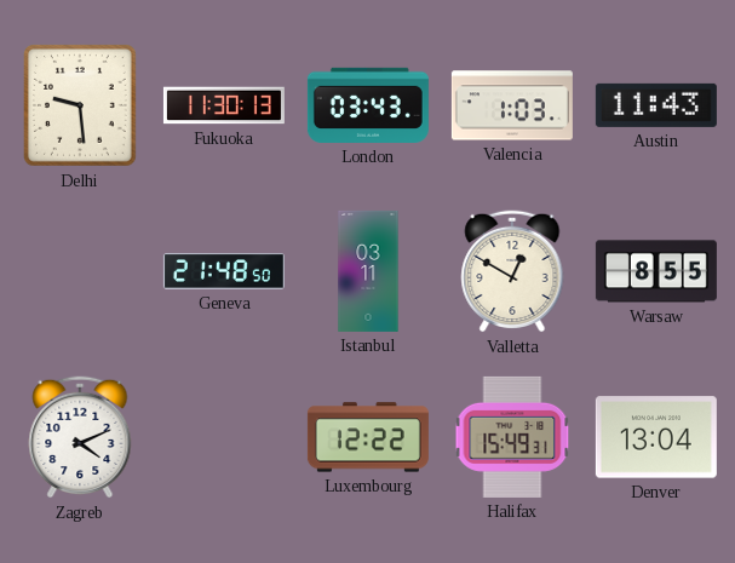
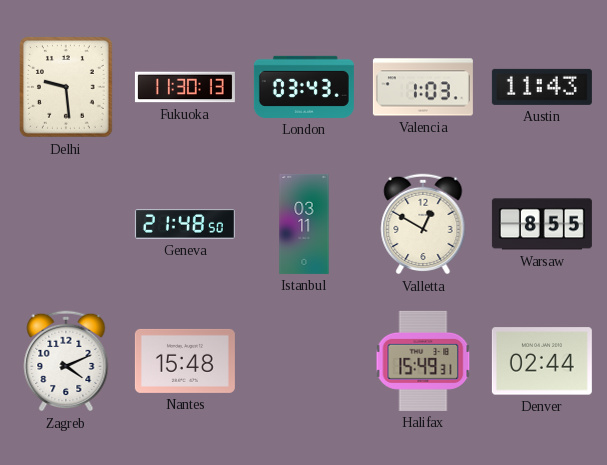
Nantes: none -> 15:48
Luxembourg: 12:22 -> none
Denver: 13:04 -> 02:44
